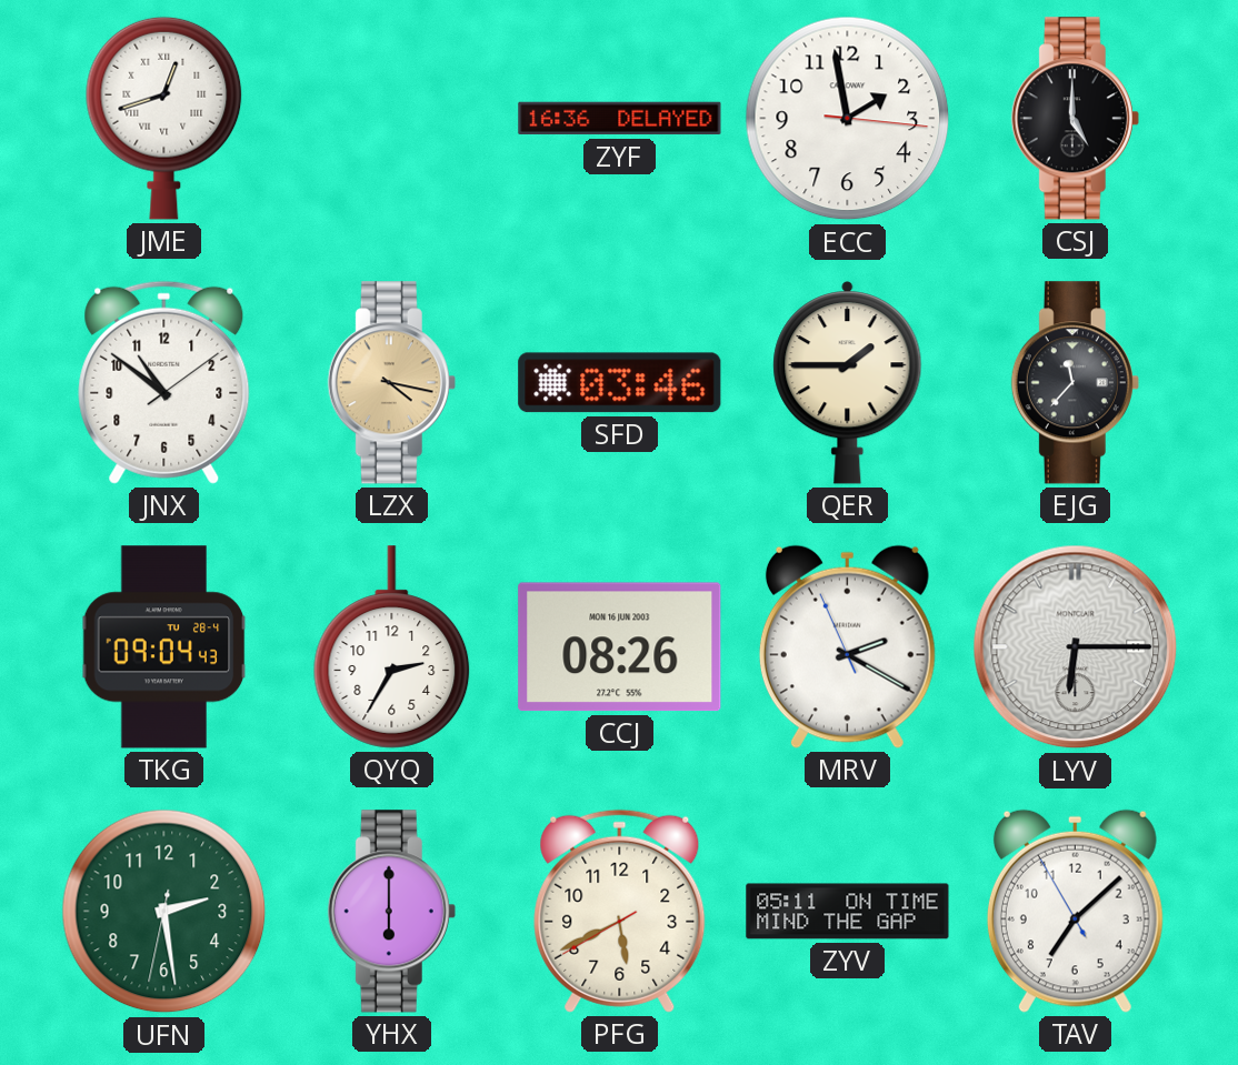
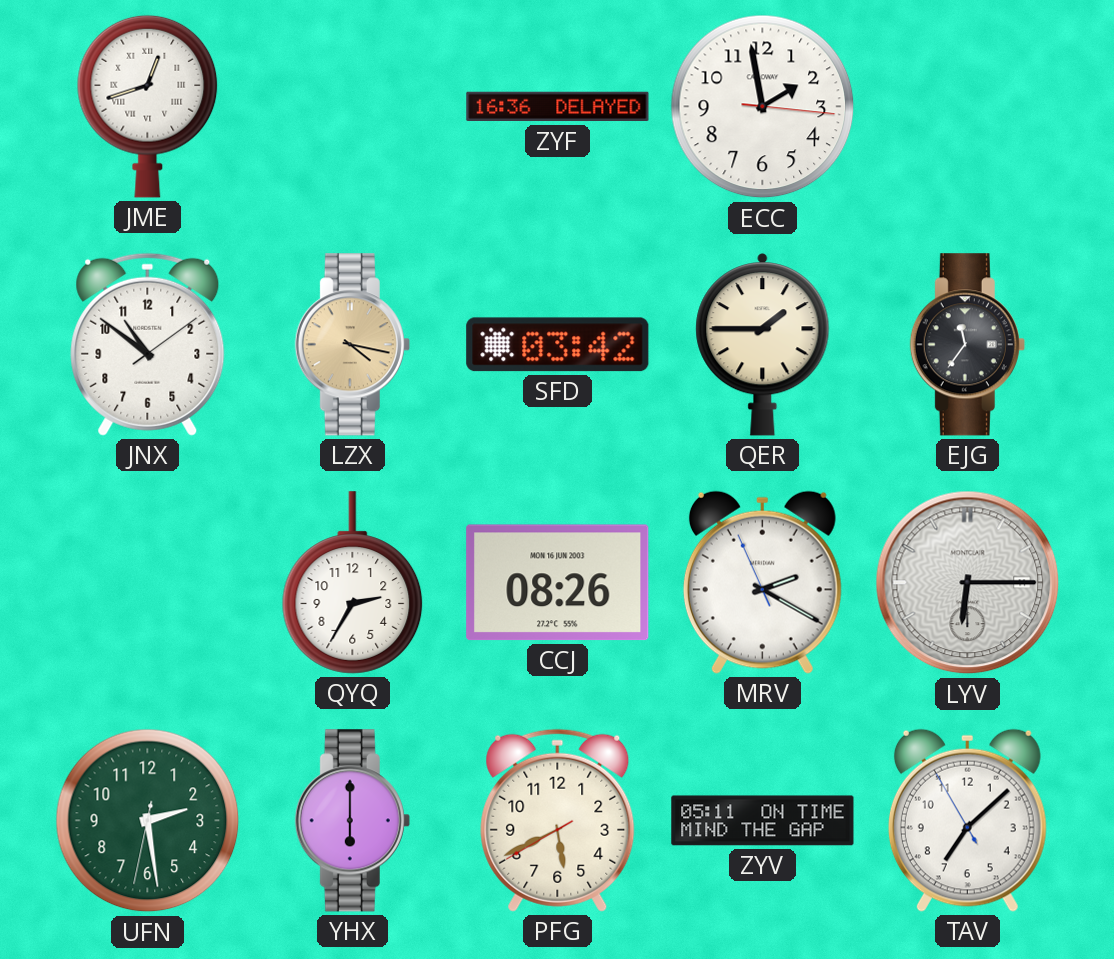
CSJ: 5:00 -> none
SFD: 03:46 -> 03:42
EJG: 11:37 -> 11:36
TKG: 09:04 -> none
